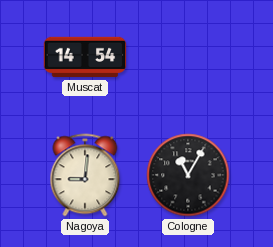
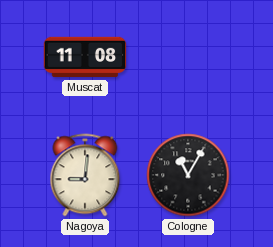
Muscat: 14:54 -> 11:08
